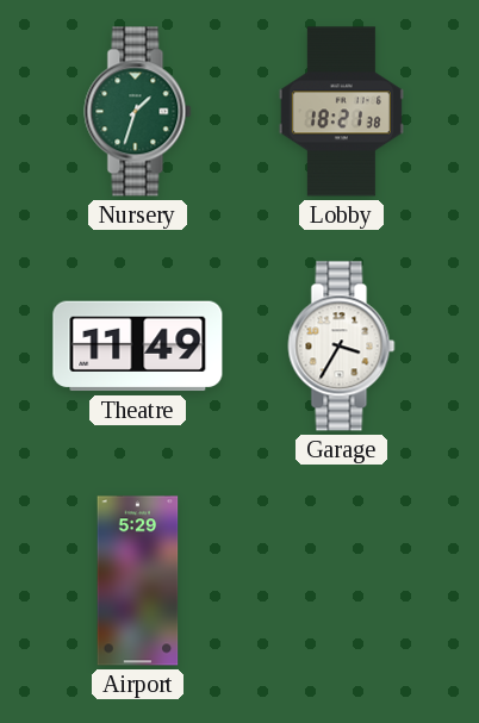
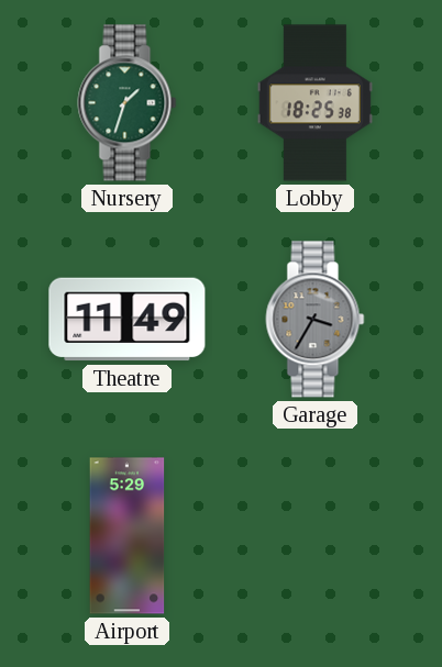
Lobby: 18:21 -> 18:25
Garage dial: white -> grey
